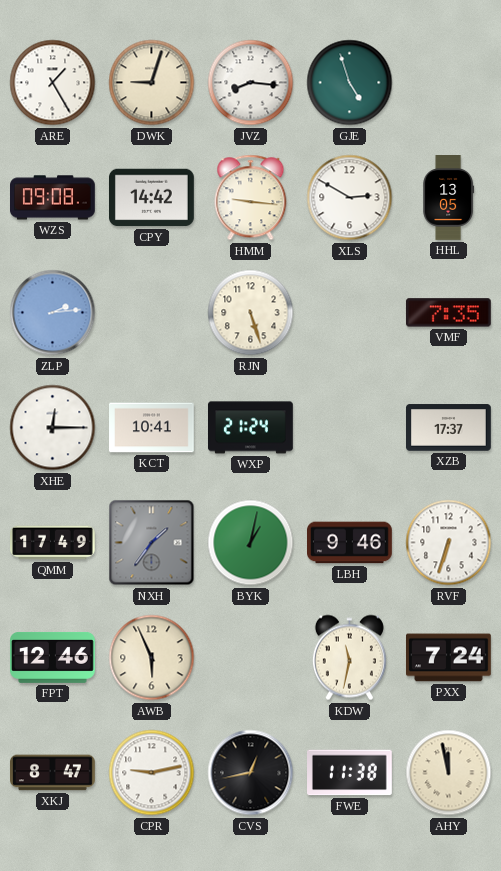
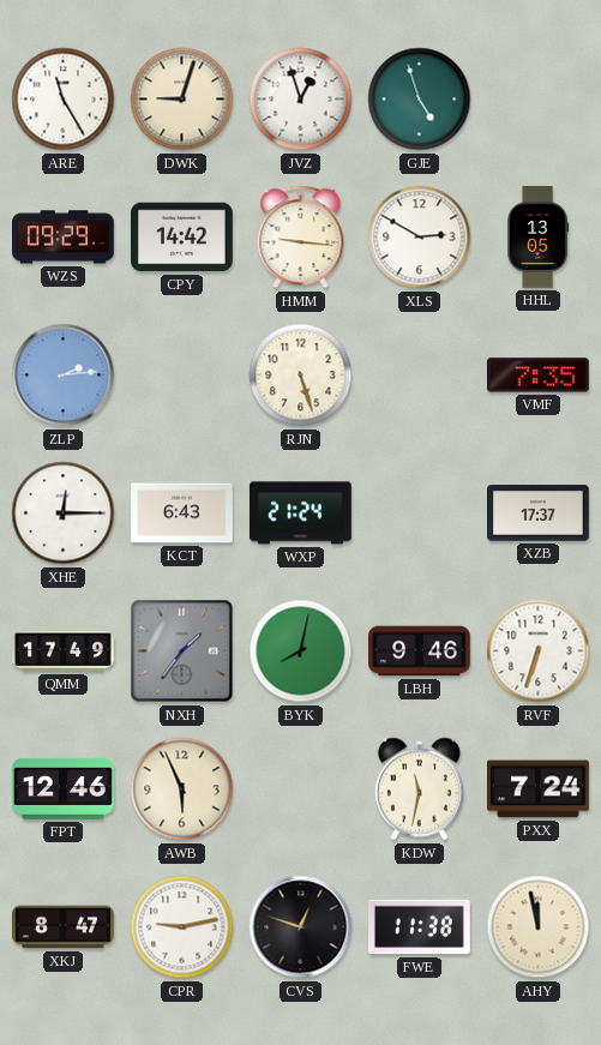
ARE: 1:25 -> 11:25
JVZ: 8:16 -> 12:57
WZS: 09:08 -> 09:29
KCT: 10:41 -> 6:43
BYK: 1:02 -> 8:02
CVS: 12:43 -> 12:48
